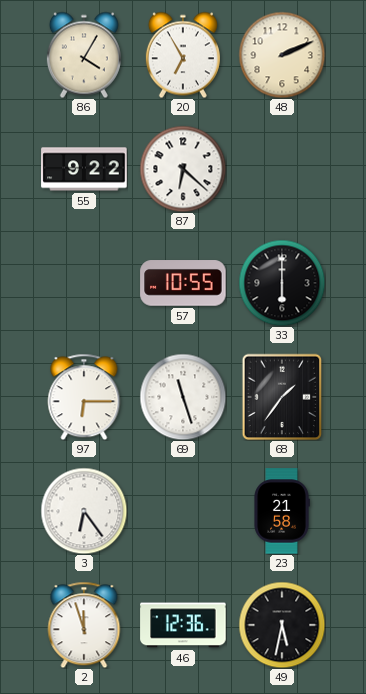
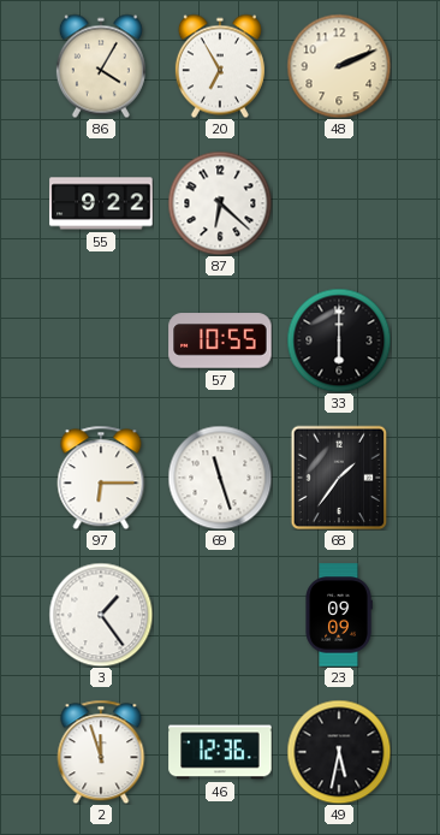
3: 6:24 -> 1:24
23: 21:58 -> 09:09
